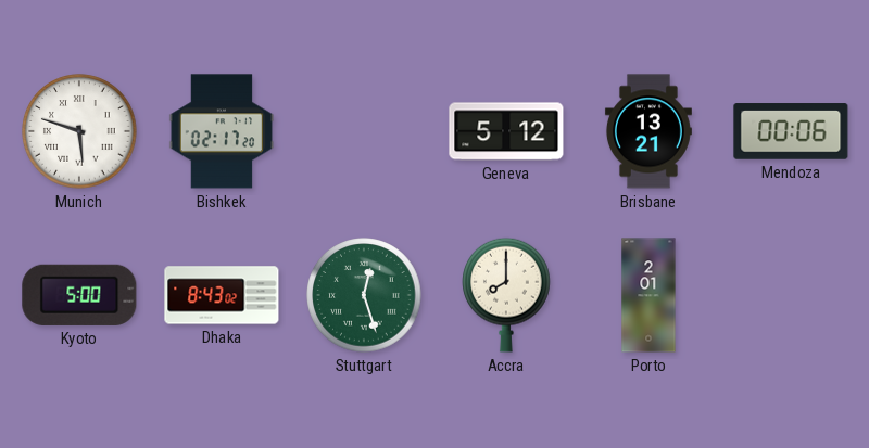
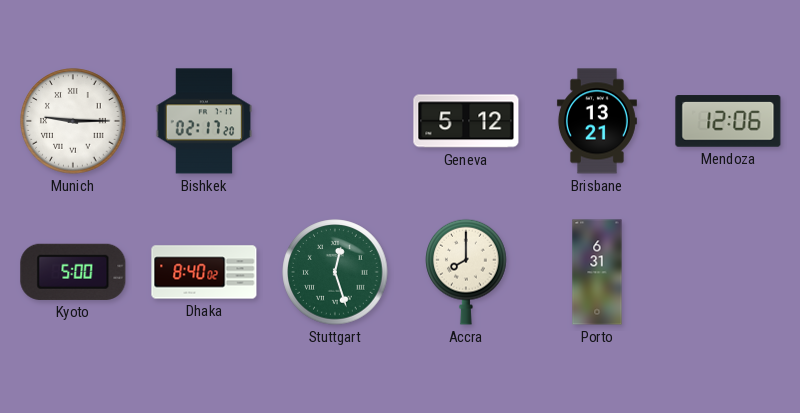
Munich: 5:48 -> 9:15
Mendoza: 00:06 -> 12:06
Dhaka: 8:43 -> 8:40
Porto: 2:01 -> 6:31
